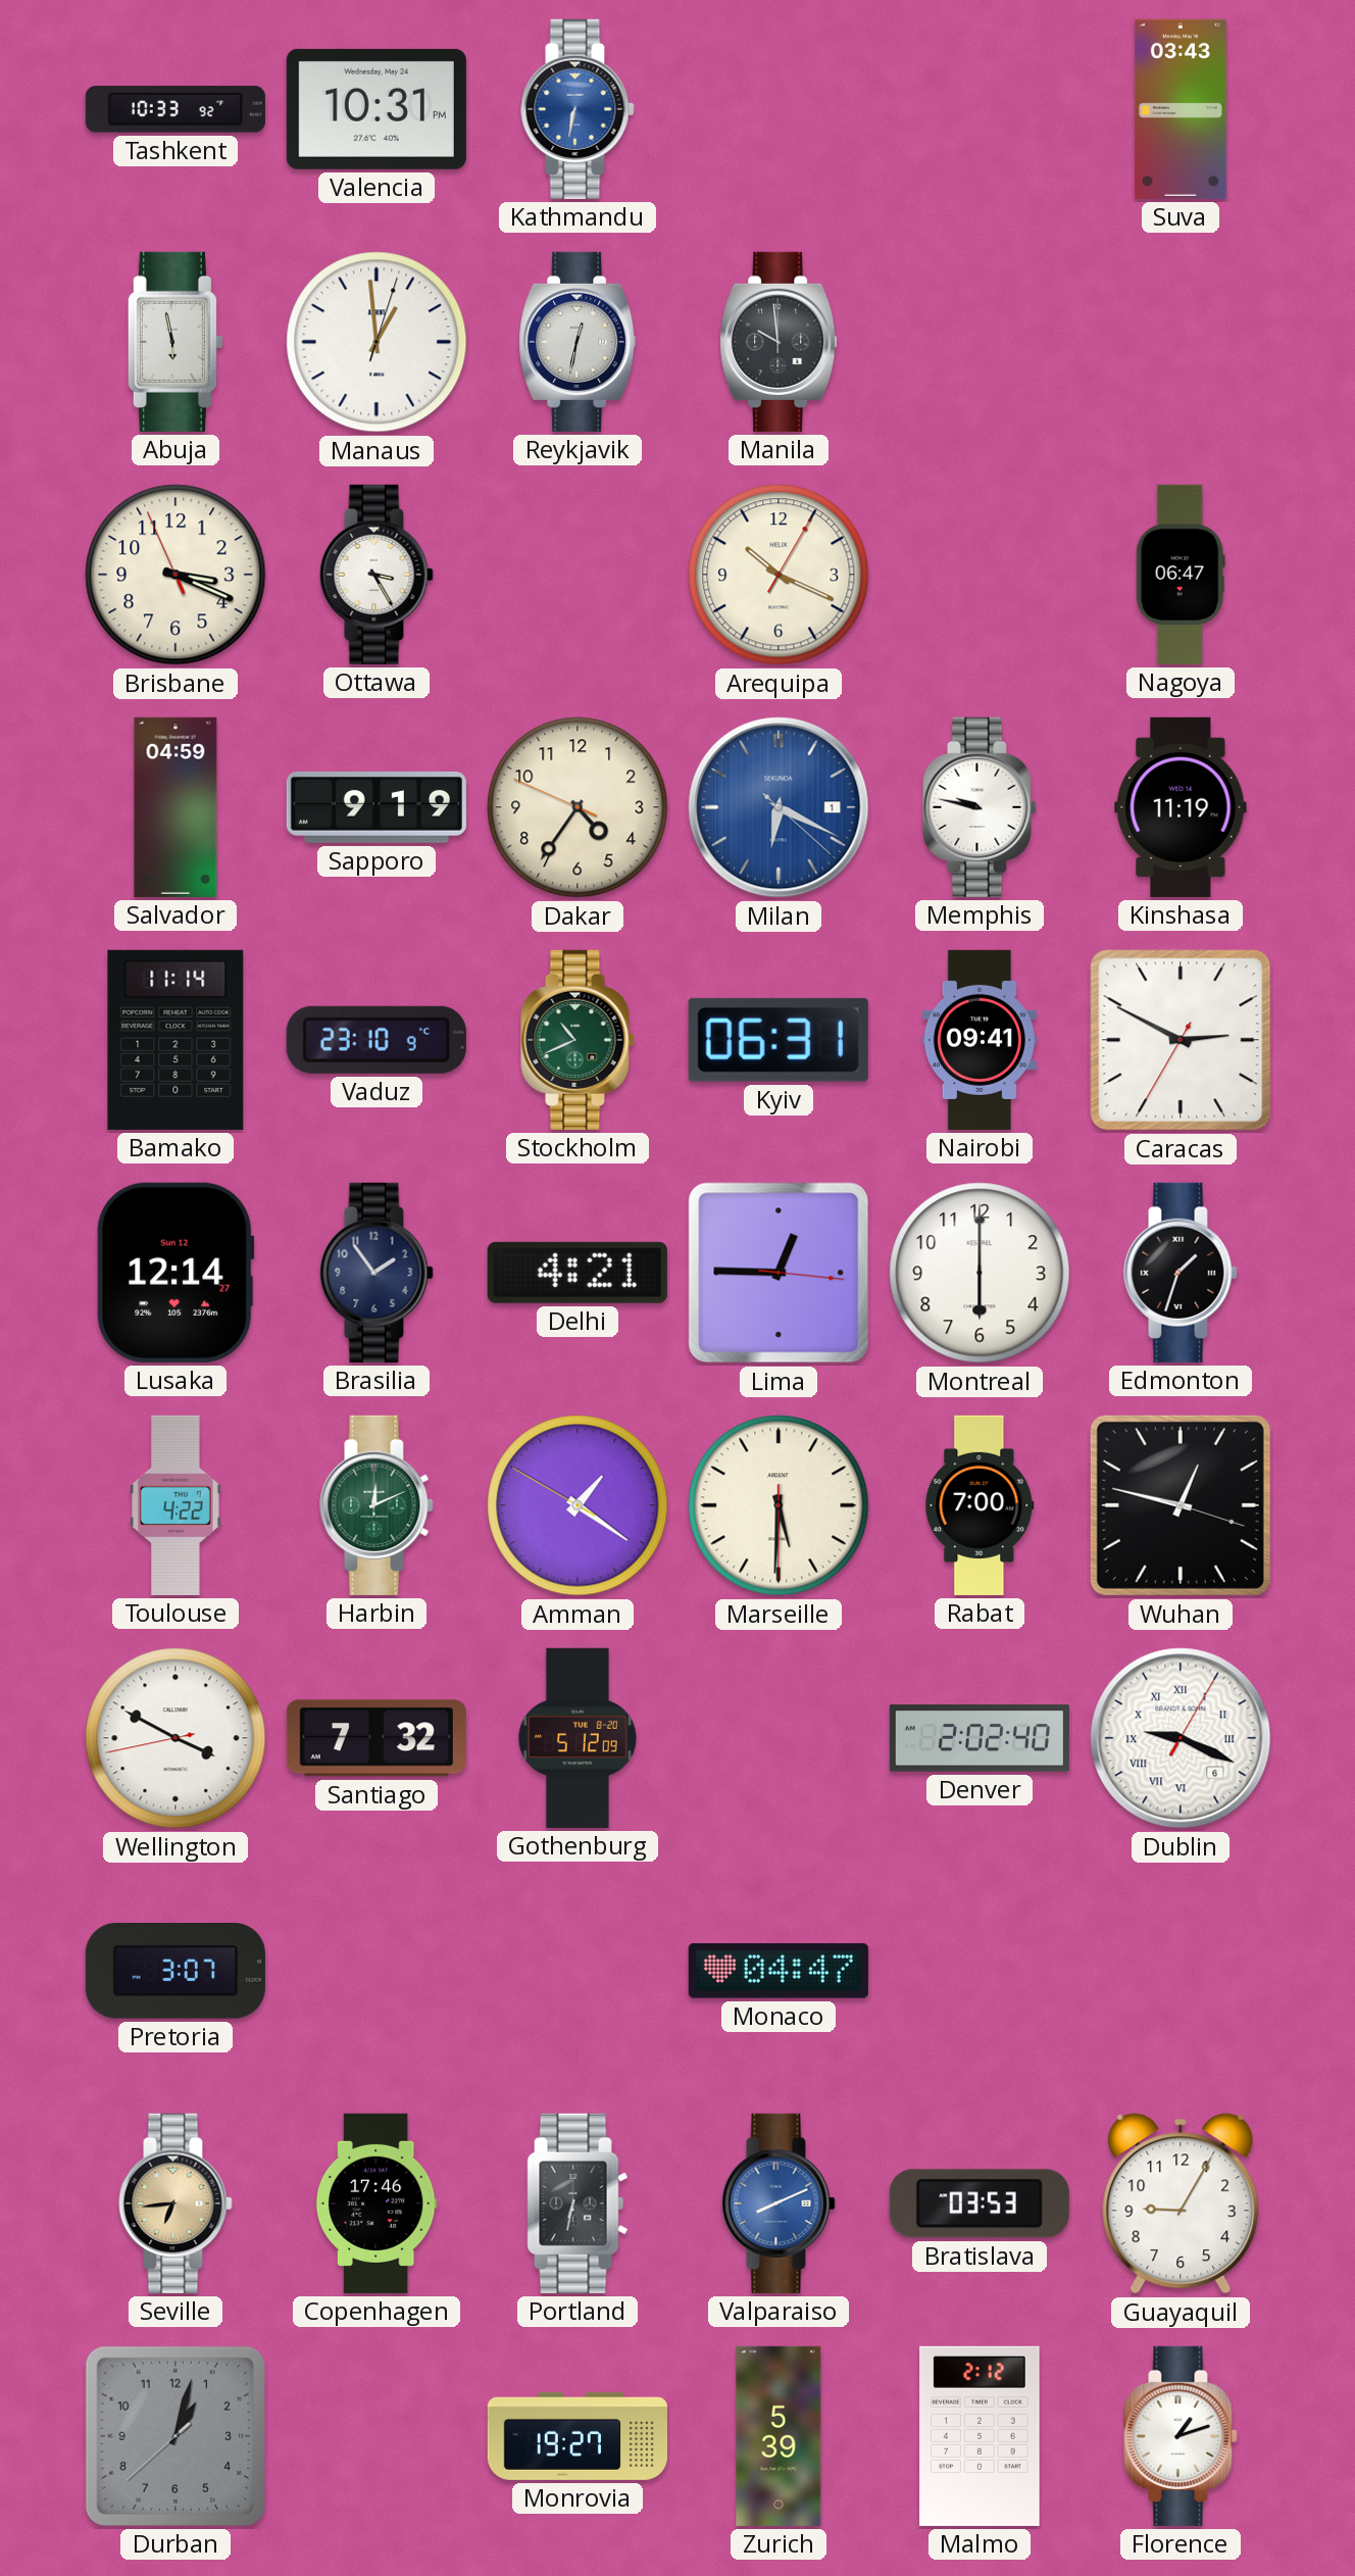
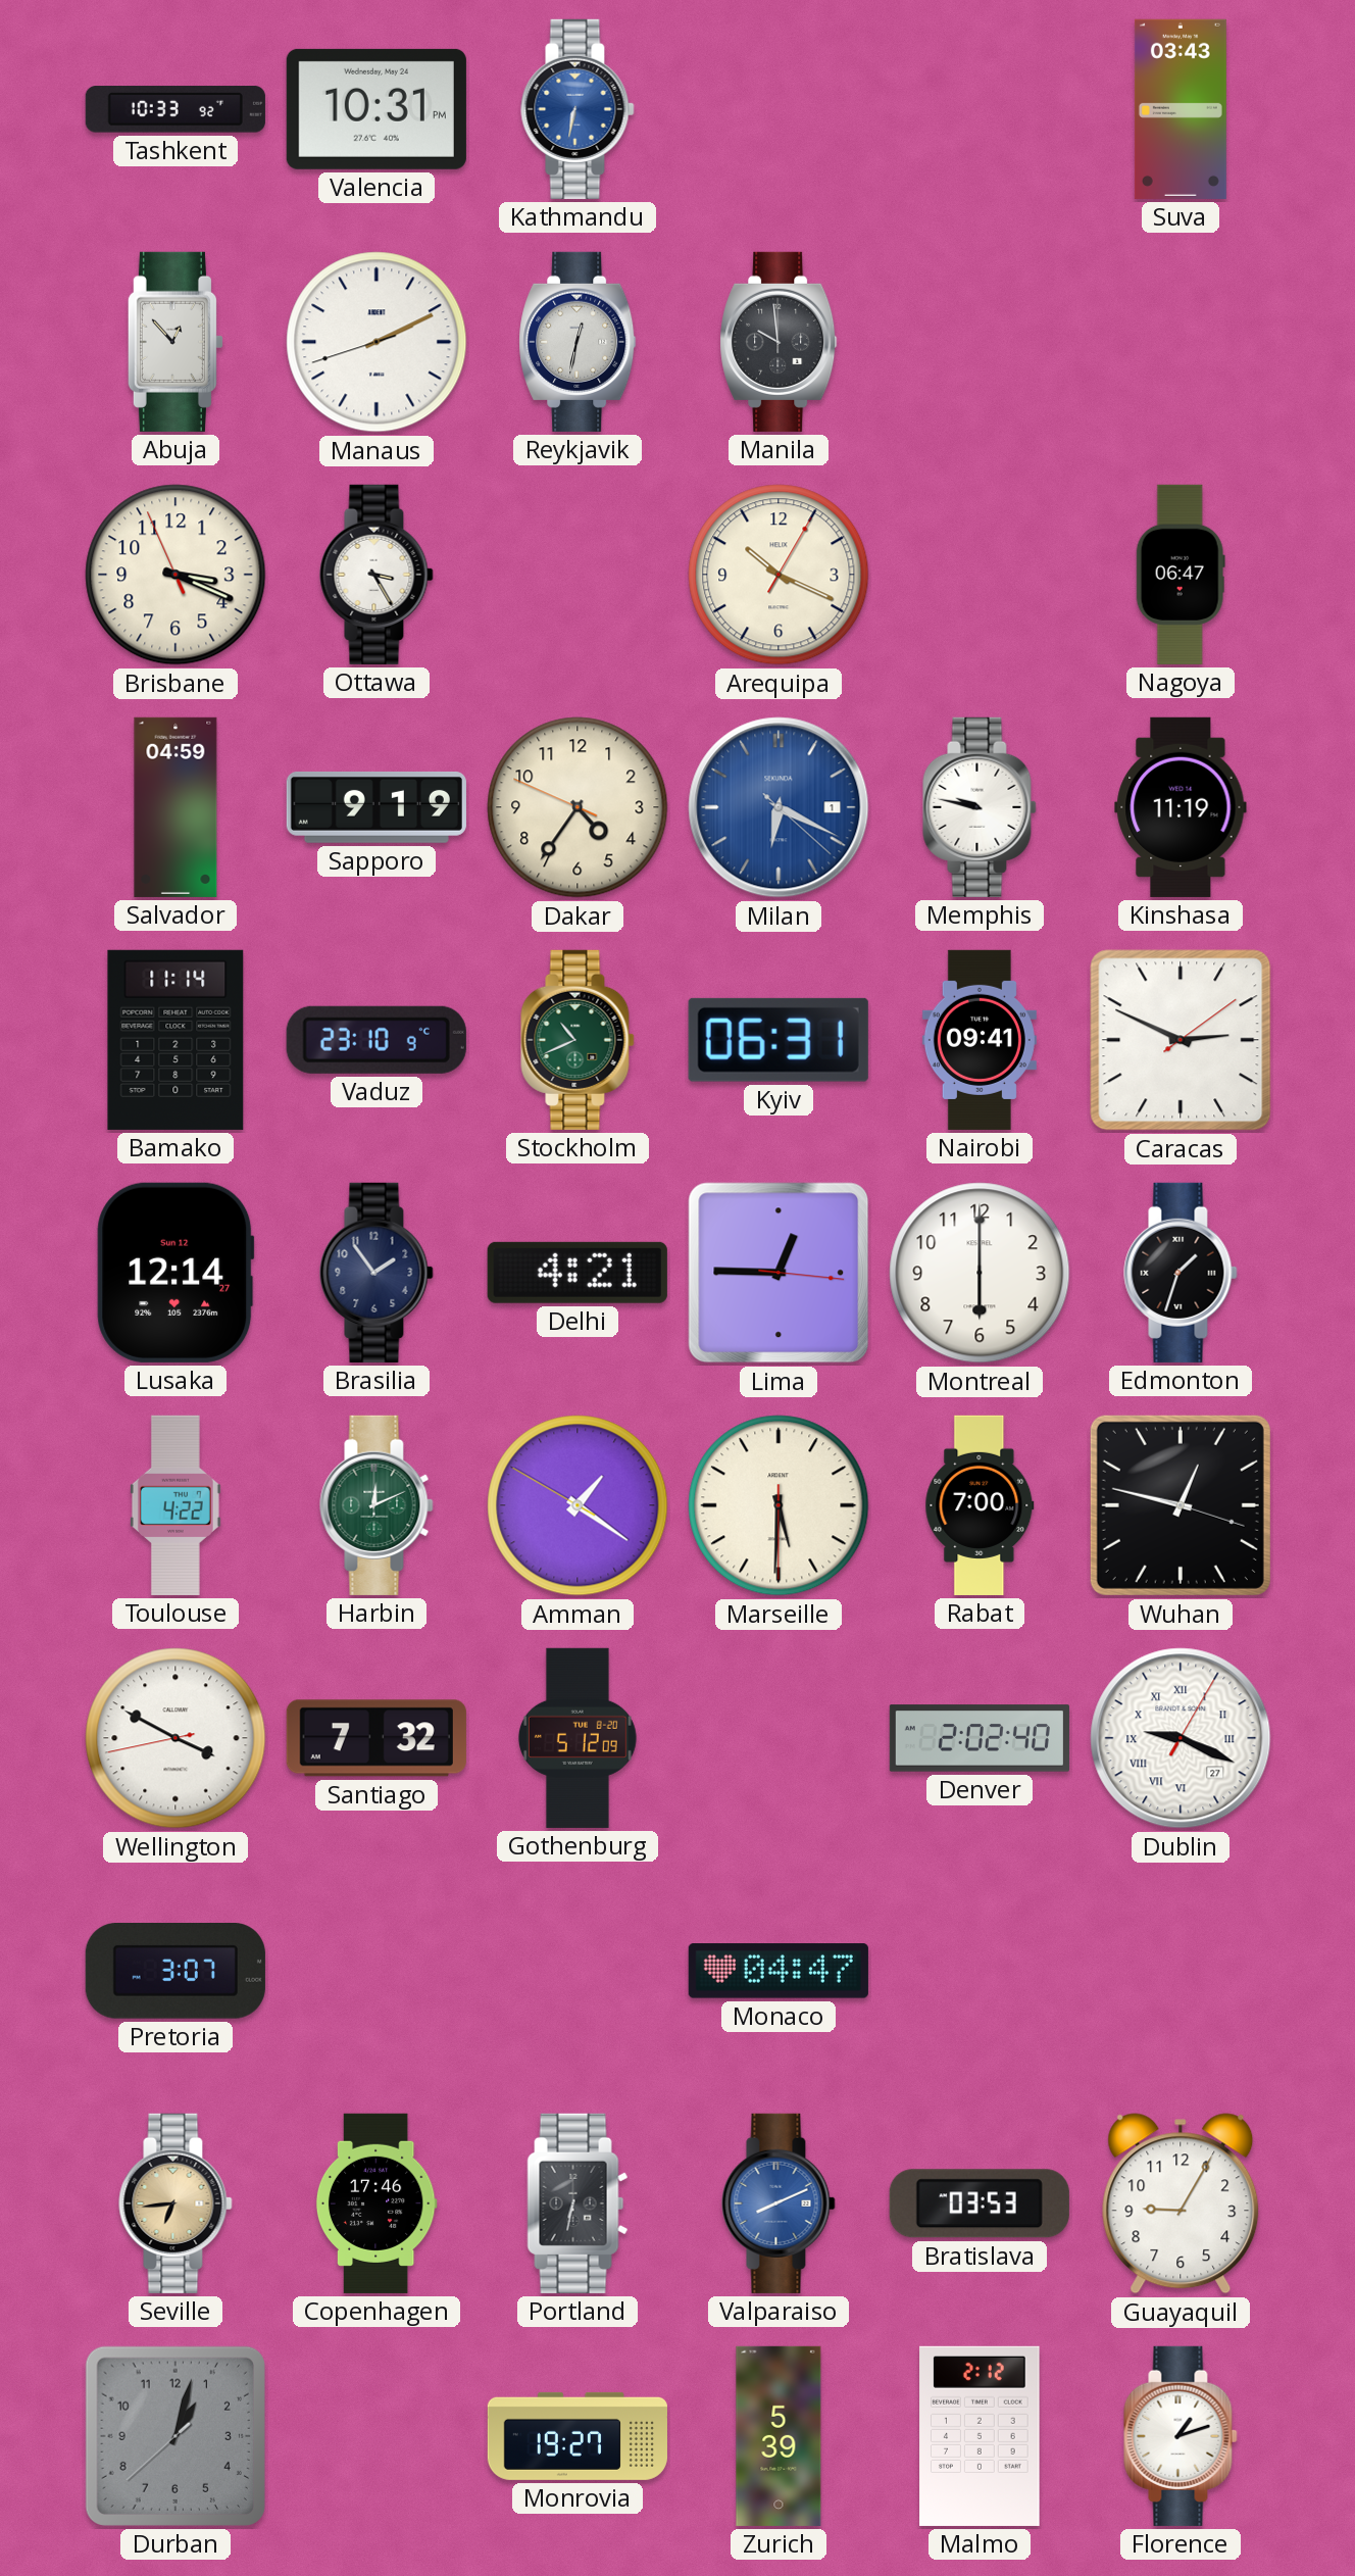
Abuja: 5:58 -> 12:53
Manaus: 12:59 -> 2:10
Caracas: 2:49:35 -> 2:49:09
Dublin date: 6 -> 27
